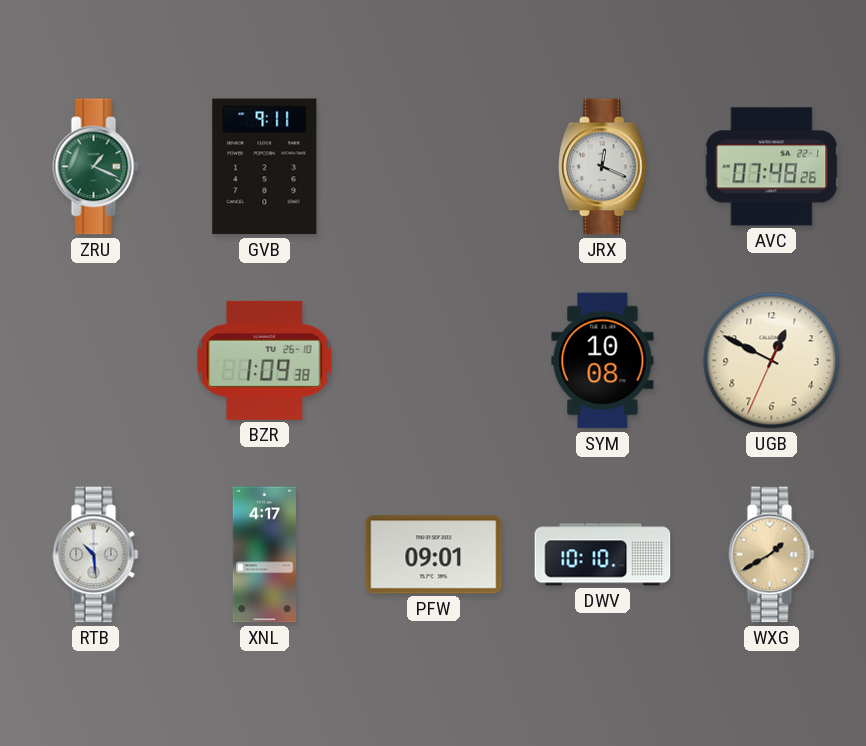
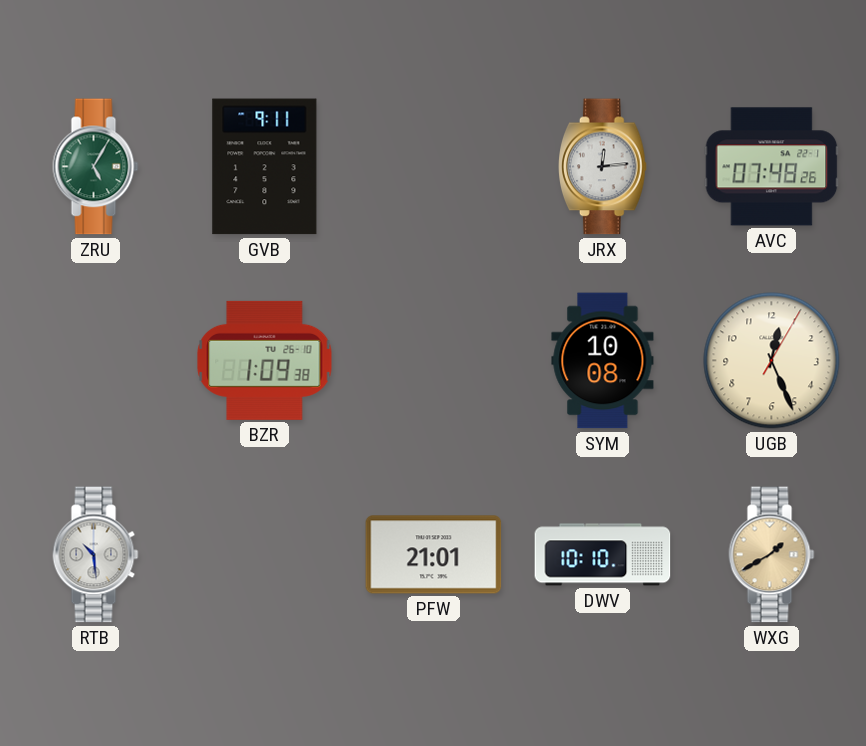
ZRU: 1:19 -> 5:05
JRX: 12:19 -> 12:14
UGB: 12:49 -> 12:26
XNL: 4:17 -> none
PFW: 09:01 -> 21:01
